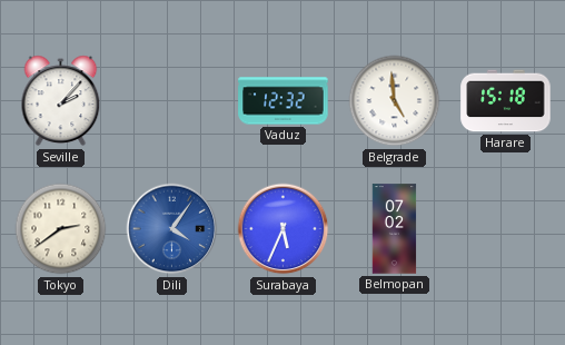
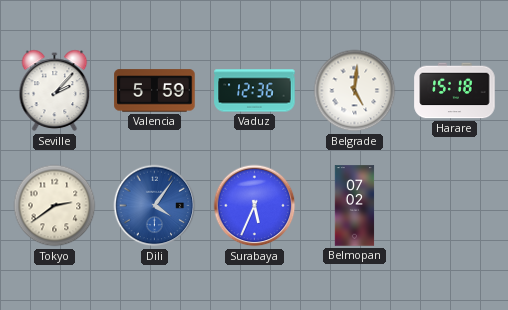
Valencia: none -> 5:59
Vaduz: 12:32 -> 12:36
Belgrade: 4:59 -> 5:01
